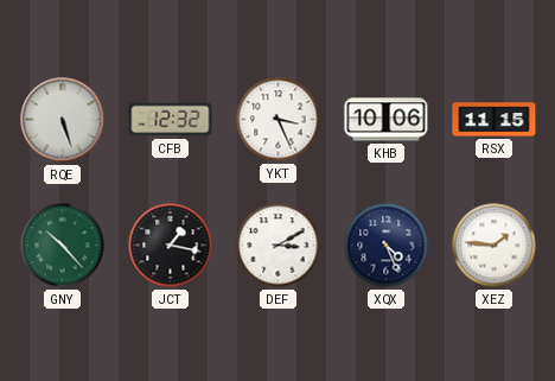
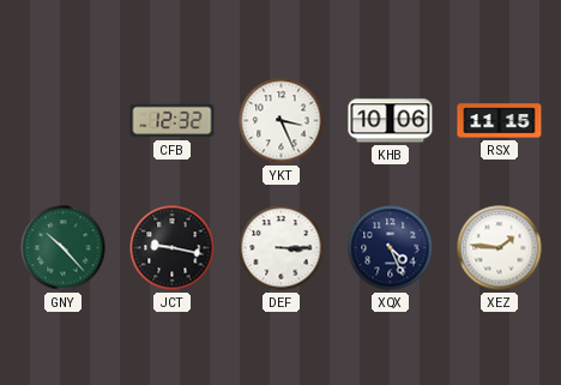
RQE: 5:27 -> none
JCT: 1:17 -> 9:17
DEF: 3:10 -> 3:15
